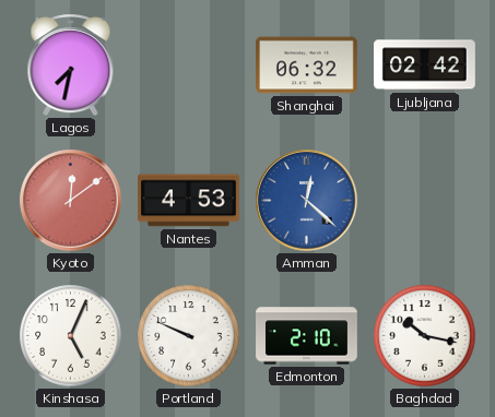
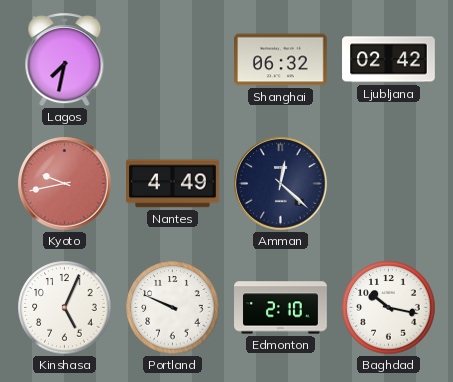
Kyoto: 12:09 -> 9:43
Nantes: 4:53 -> 4:49
Amman dial: blue -> navy
